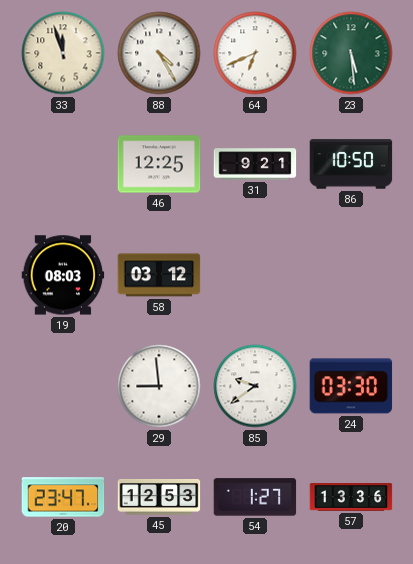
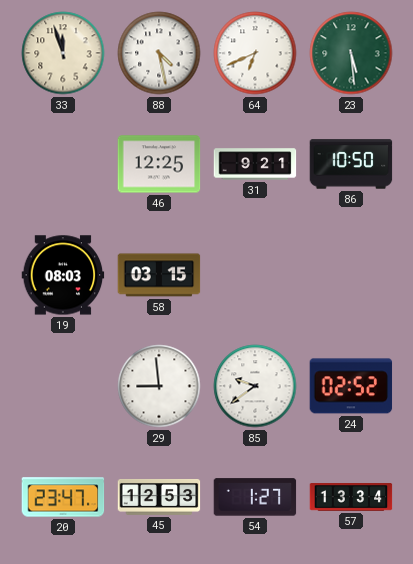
88: 4:25 -> 4:28
58: 03:12 -> 03:15
24: 03:30 -> 02:52
57: 13:36 -> 13:34
